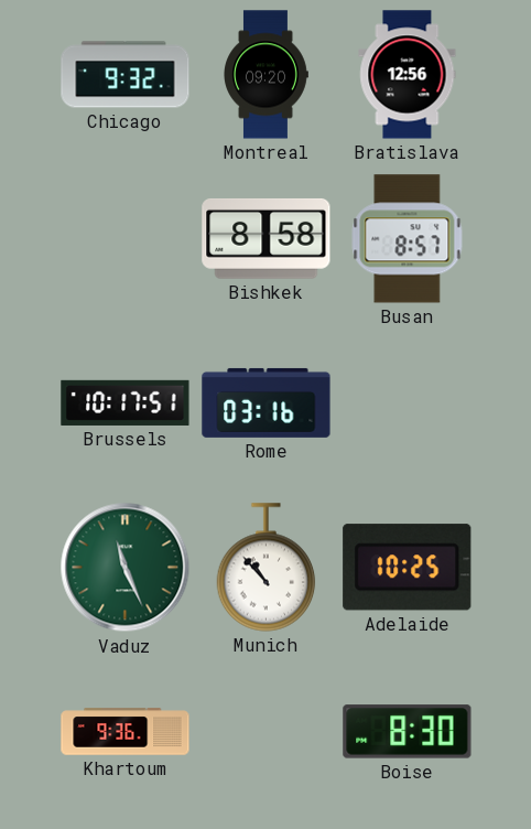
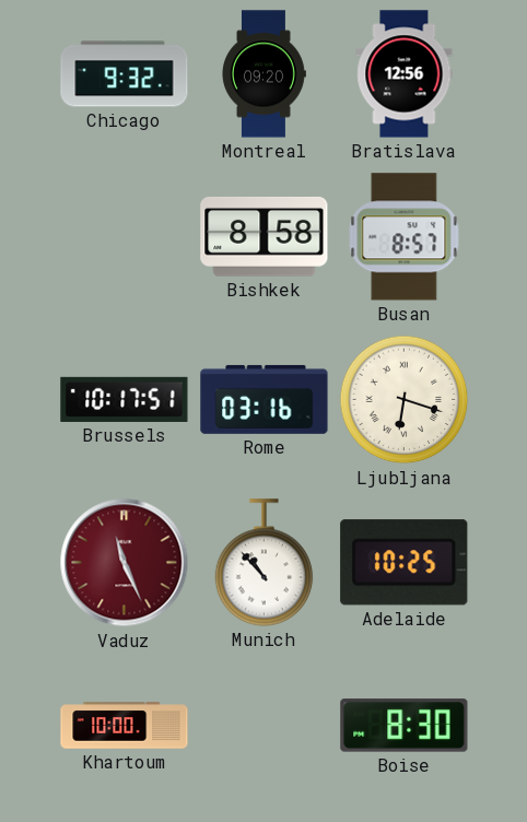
Ljubljana: none -> 6:18
Vaduz dial: green -> burgundy
Khartoum: 9:36 -> 10:00
